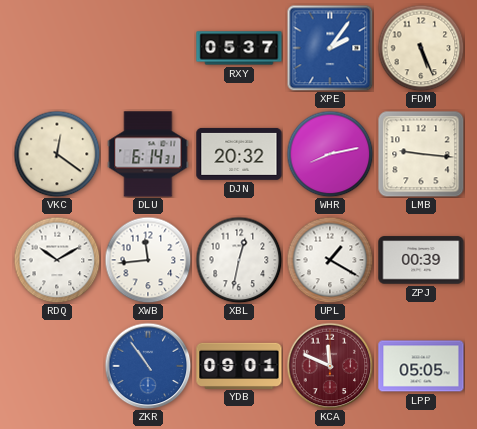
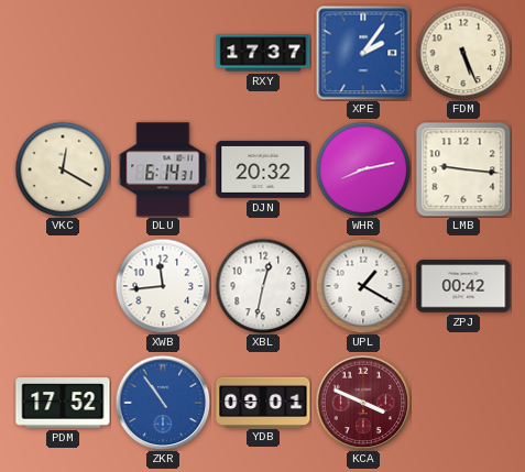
RXY: 05:37 -> 17:37
VKC: 12:21 -> 12:20
RDQ: 10:10 -> none
ZPJ: 00:39 -> 00:42
PDM: none -> 17:52
KCA: 11:49 -> 3:49
LPP: 05:05 -> none
